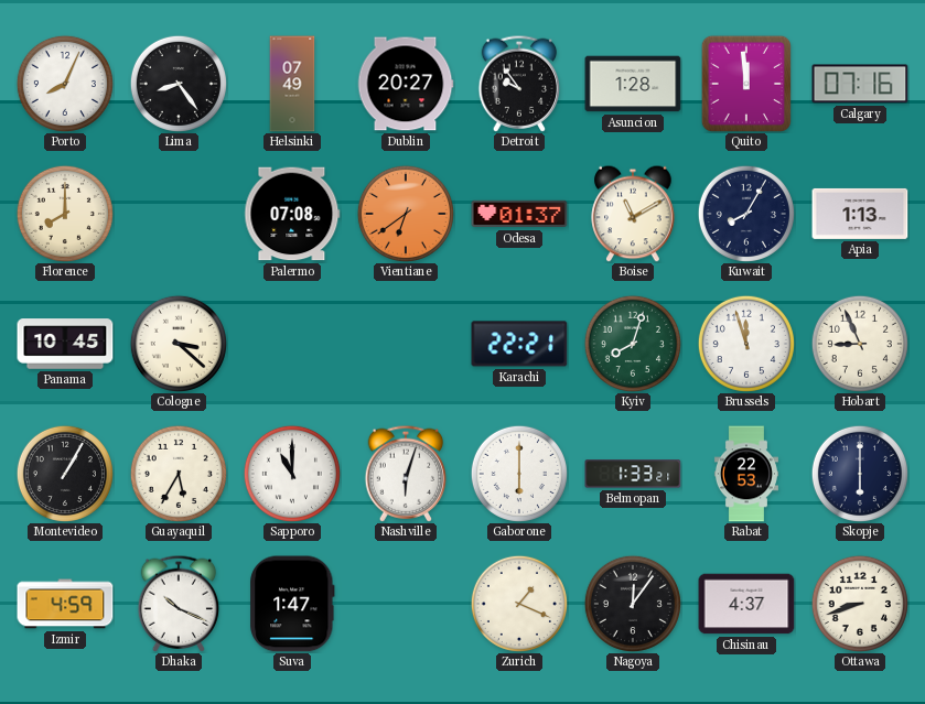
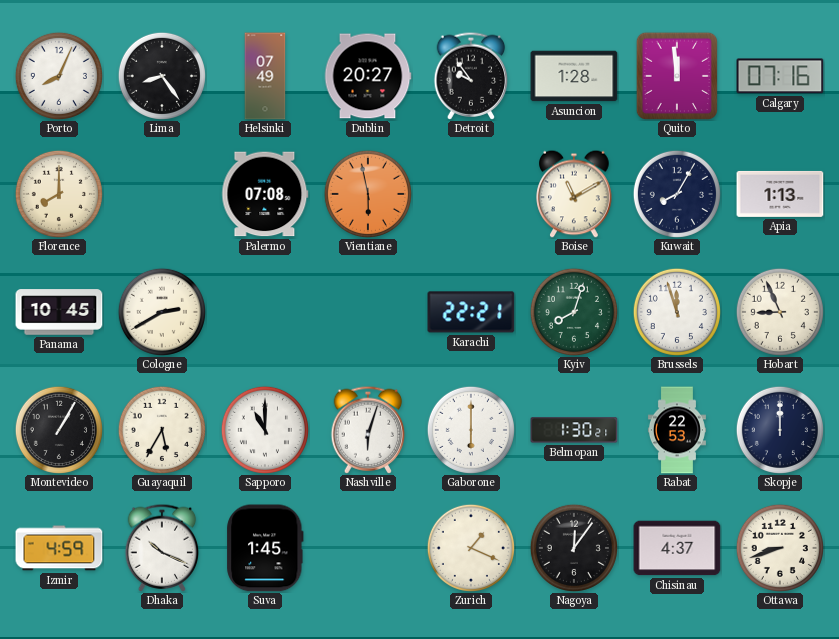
Vientiane: 6:39 -> 5:58
Odesa: 01:37 -> none
Cologne: 3:22 -> 2:40
Belmopan: 1:33 -> 1:30
Skopje: 6:00 -> 12:00
Suva: 1:47 -> 1:45
